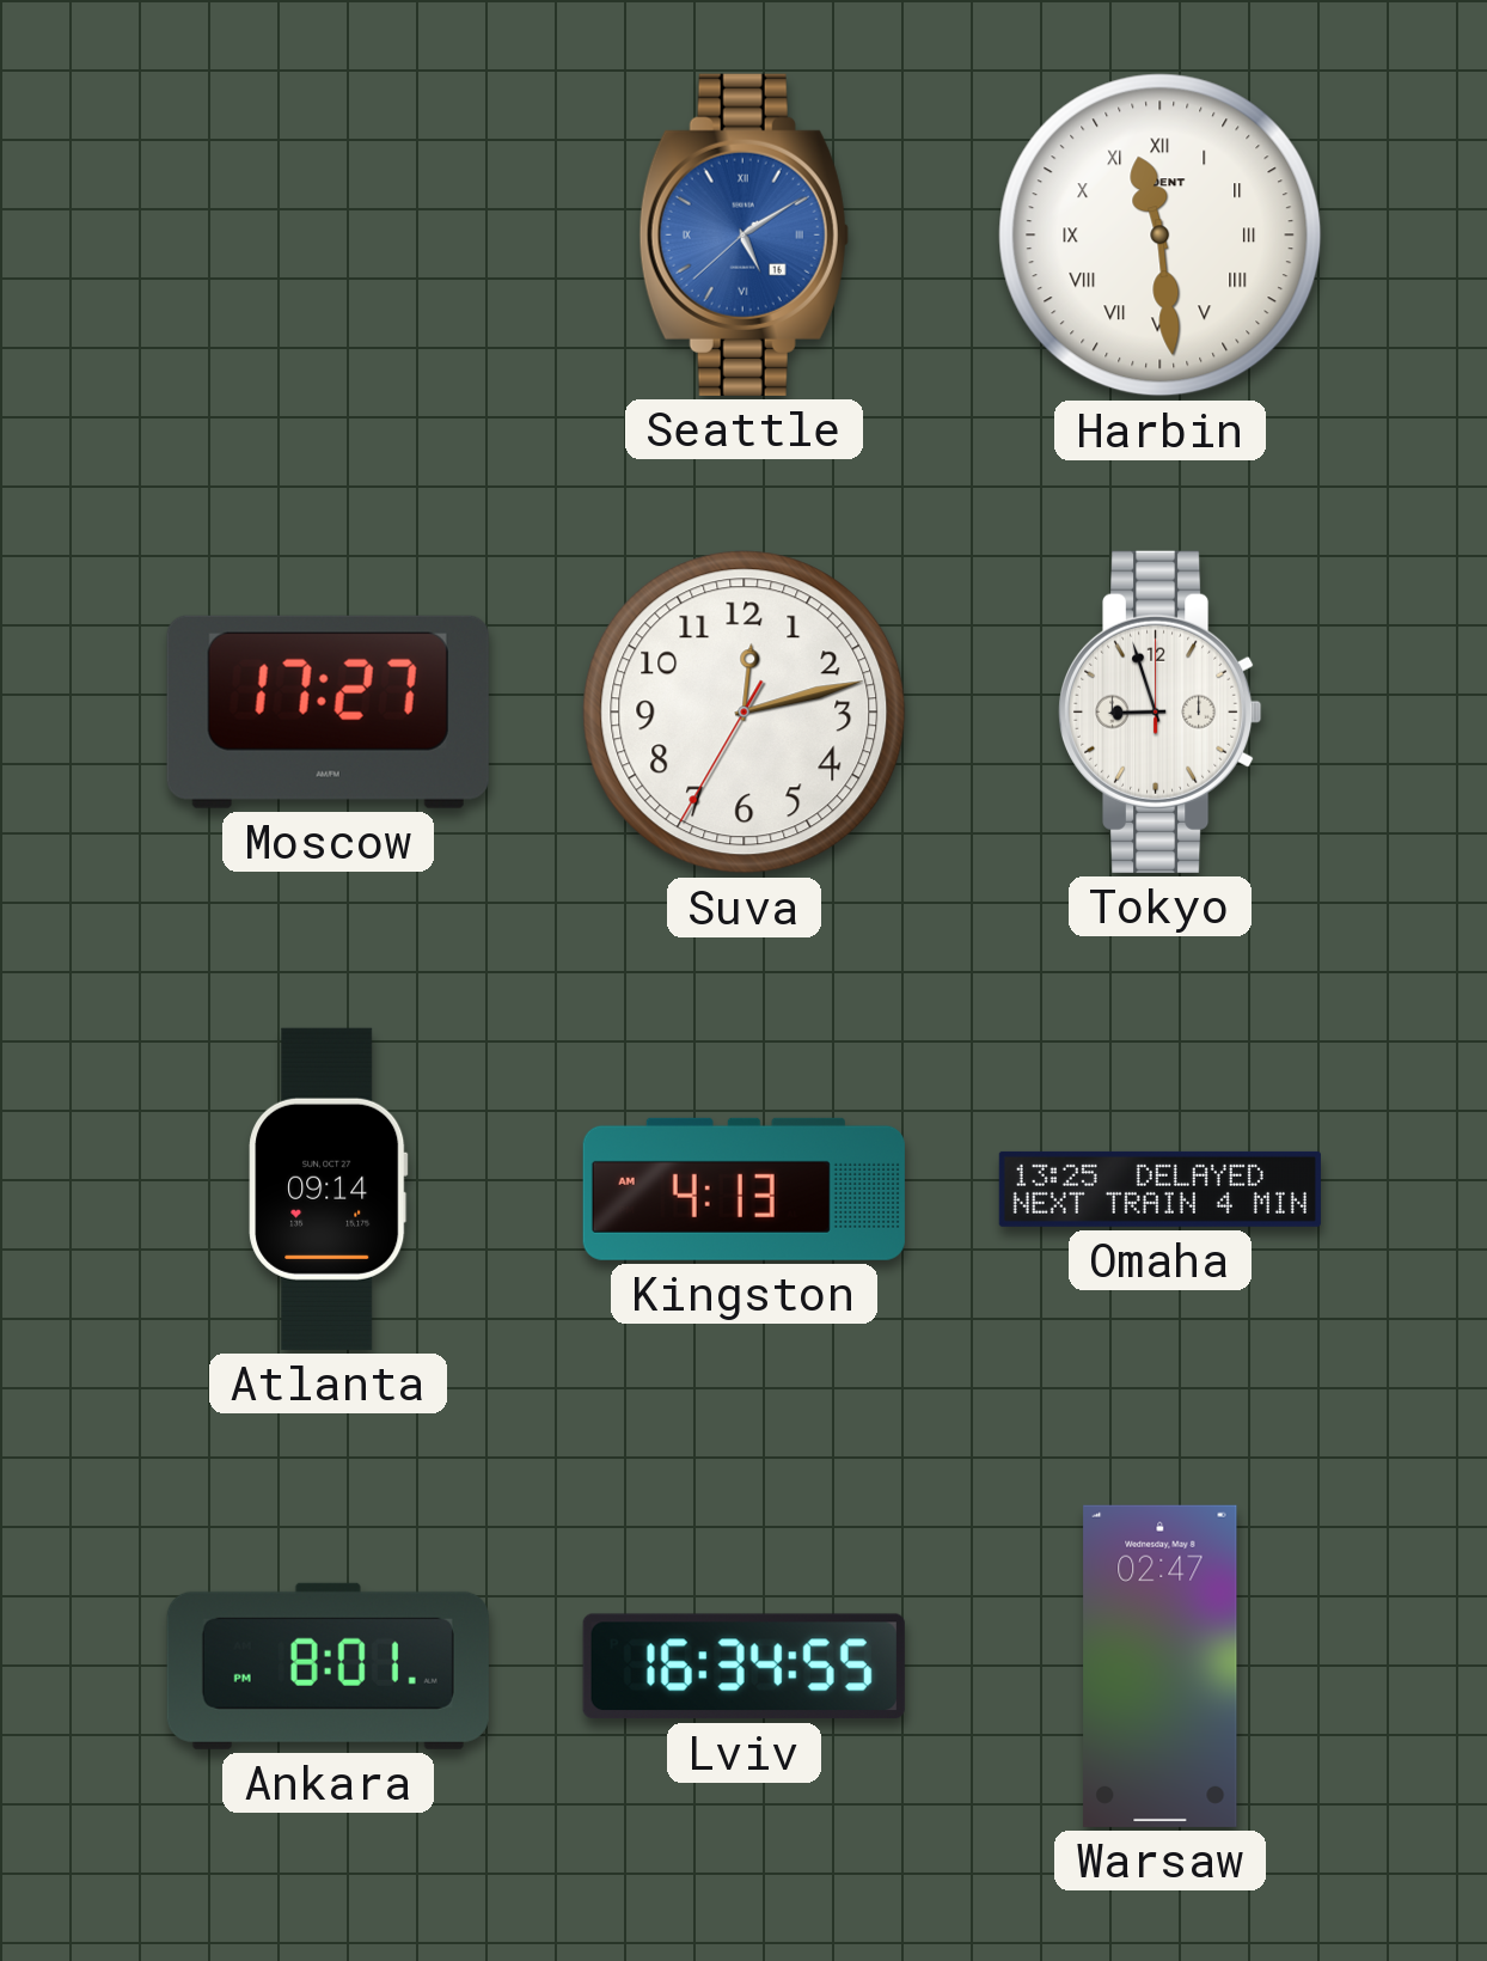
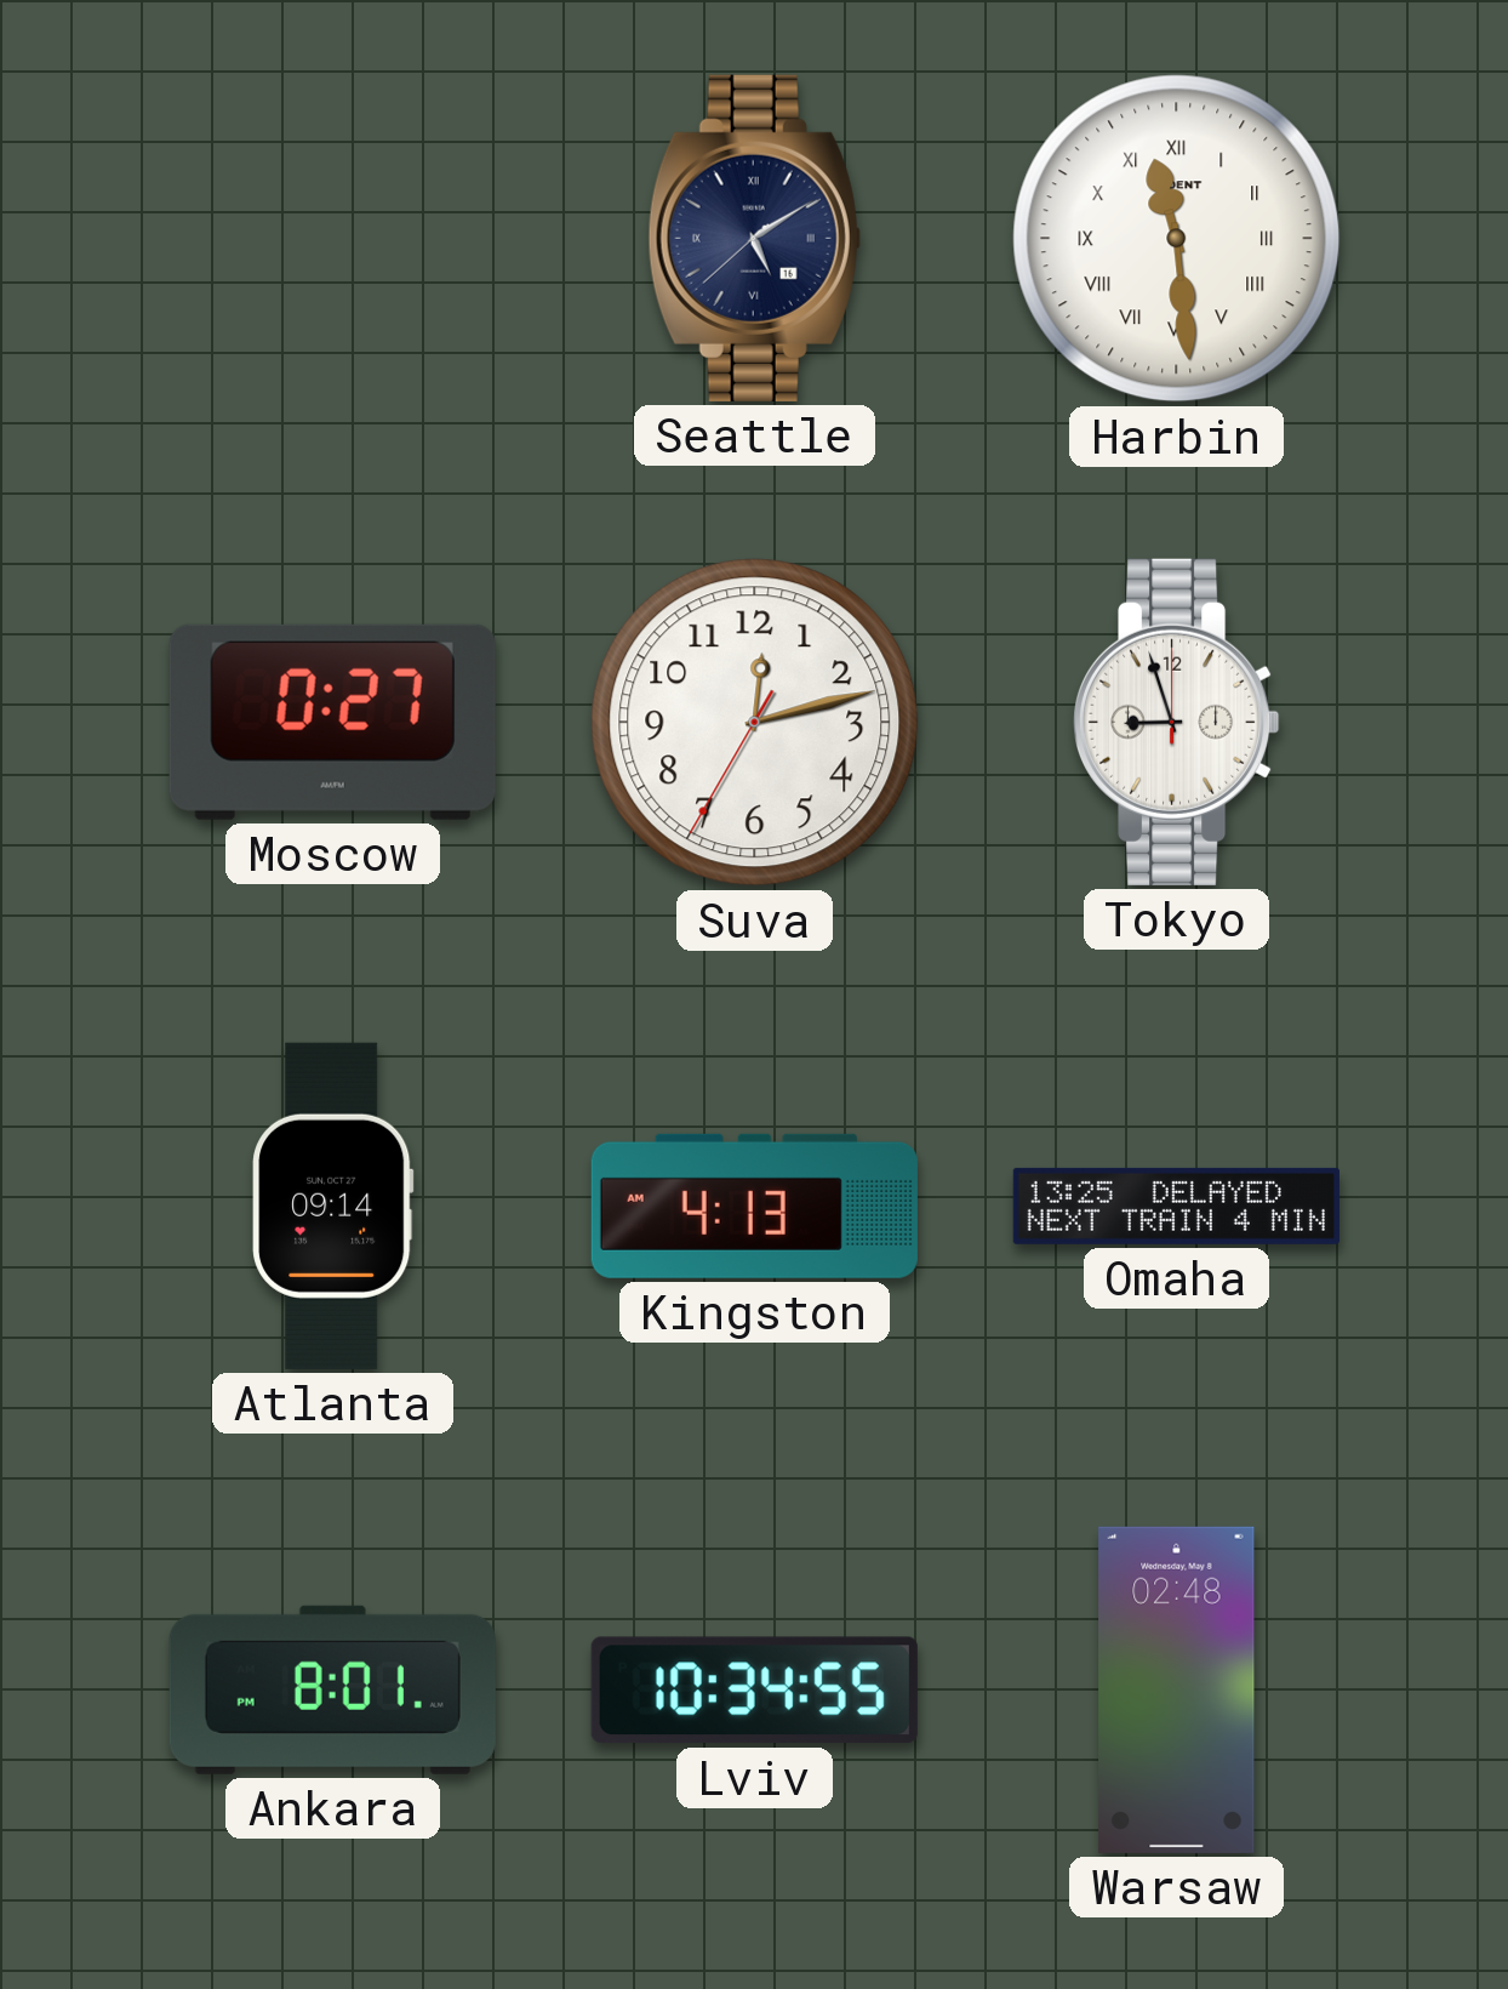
Seattle dial: blue -> navy
Moscow: 17:27 -> 0:27
Lviv: 16:34 -> 10:34
Warsaw: 02:47 -> 02:48
